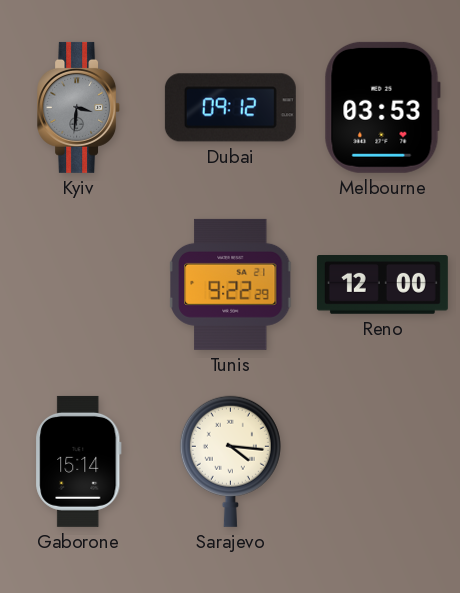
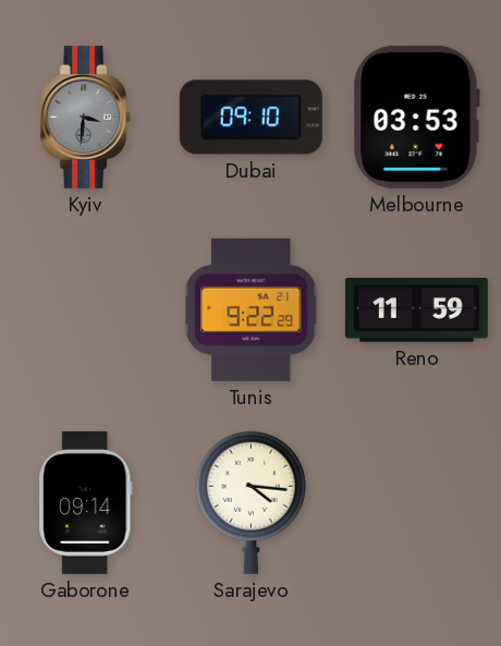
Dubai: 09:12 -> 09:10
Reno: 12:00 -> 11:59
Gaborone: 15:14 -> 09:14
